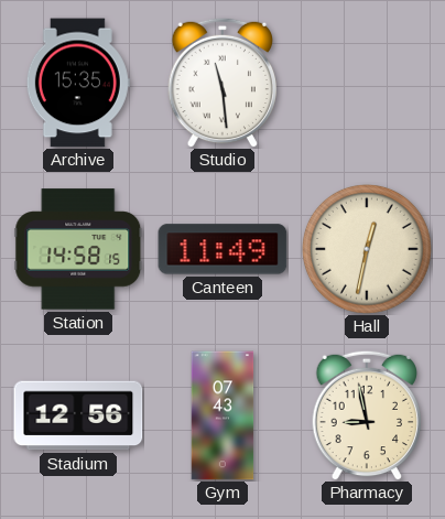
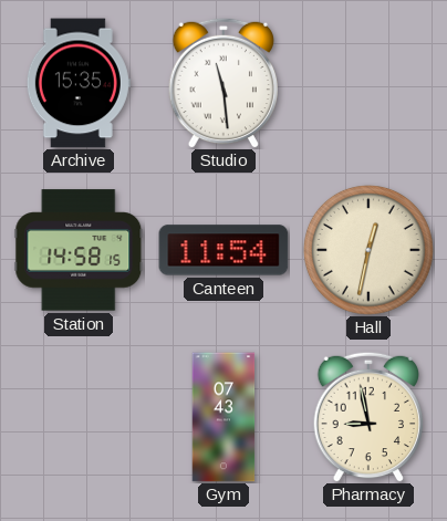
Canteen: 11:49 -> 11:54
Stadium: 12:56 -> none
